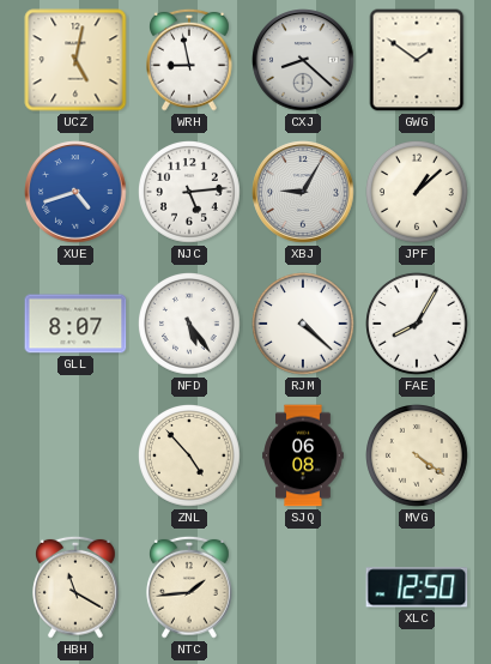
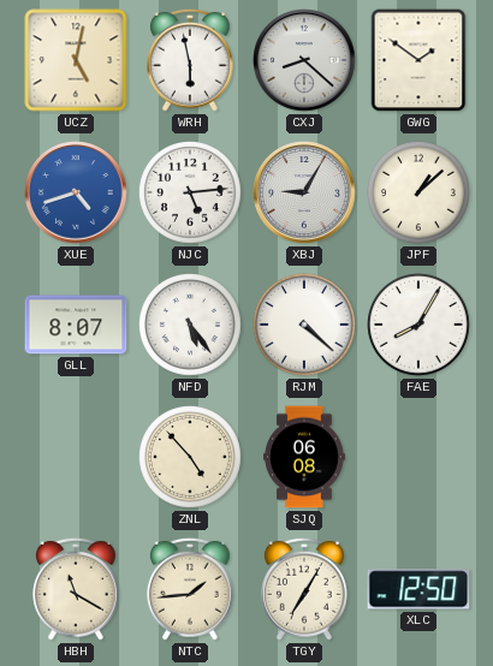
WRH: 8:58 -> 5:58
MVG: 4:21 -> none
TGY: none -> 7:05
